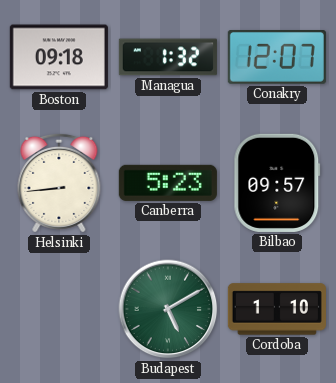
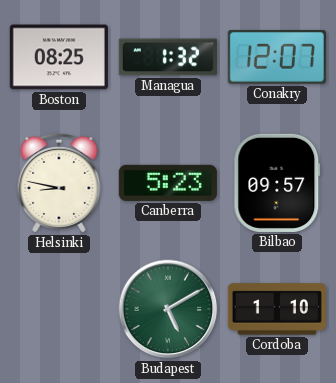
Boston: 09:18 -> 08:25
Helsinki: 8:44 -> 8:47
